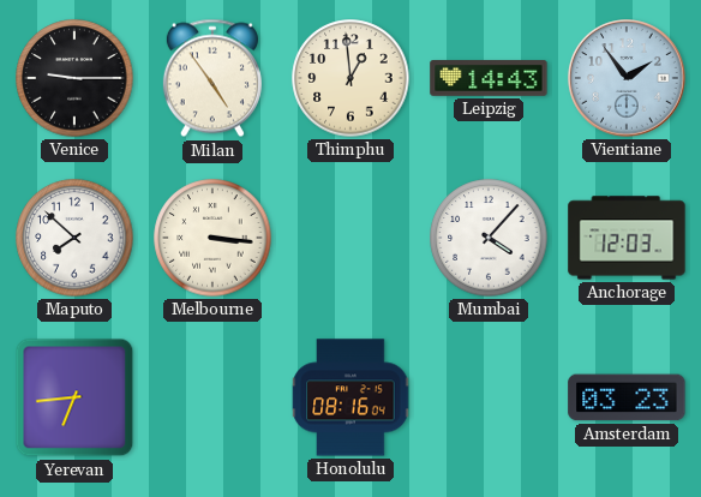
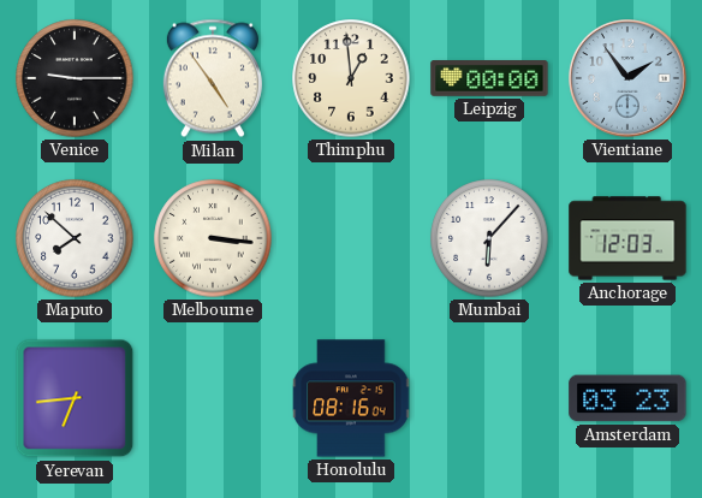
Leipzig: 14:43 -> 00:00
Mumbai: 4:07 -> 6:07
